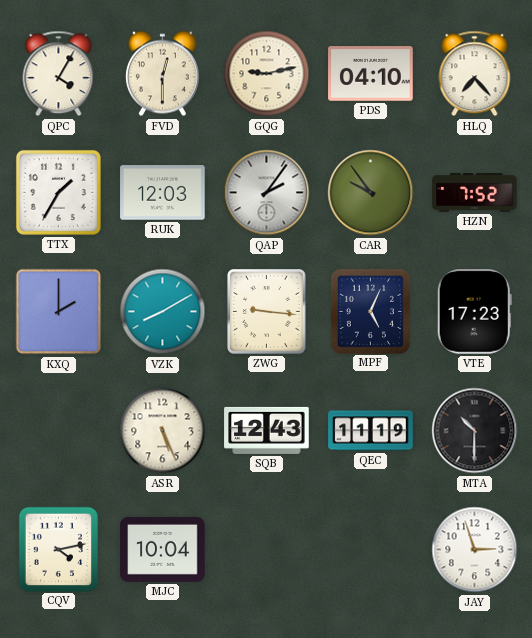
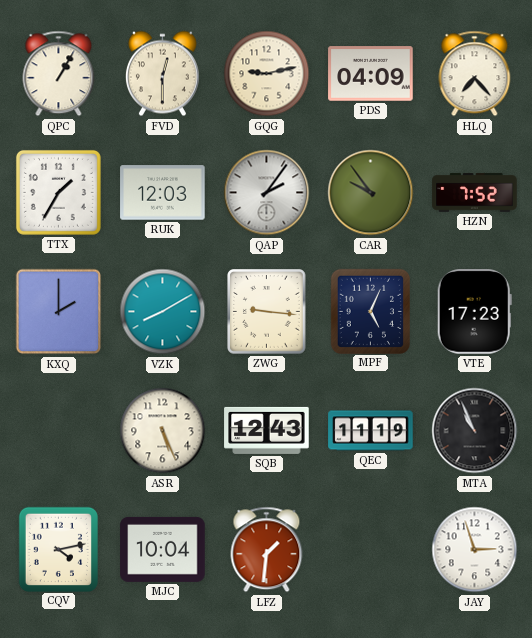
QPC: 4:05 -> 1:05
PDS: 04:10 -> 04:09
MTA: 10:30 -> 10:56
LFZ: none -> 1:31
